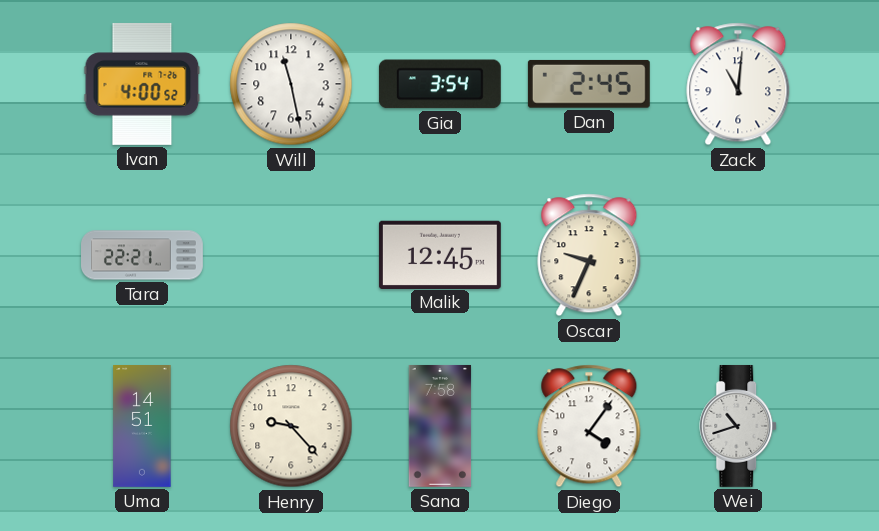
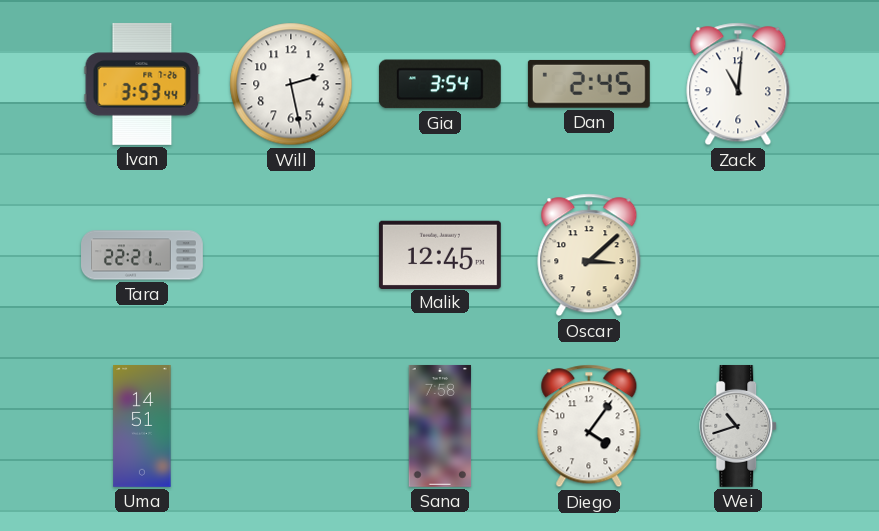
Ivan: 4:00 -> 3:53
Will: 11:28 -> 2:28
Oscar: 9:34 -> 3:08
Henry: 9:23 -> none
